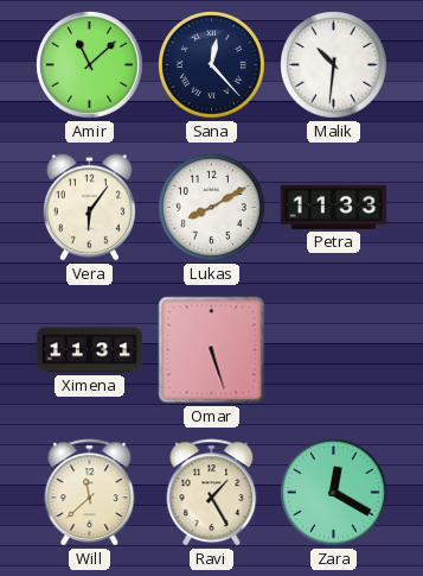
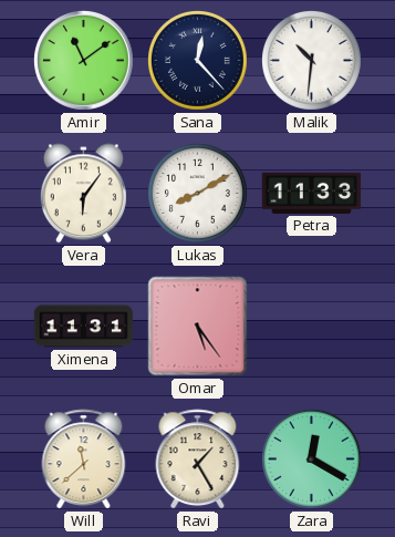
Amir: 11:08 -> 11:09
Omar: 5:27 -> 5:24
